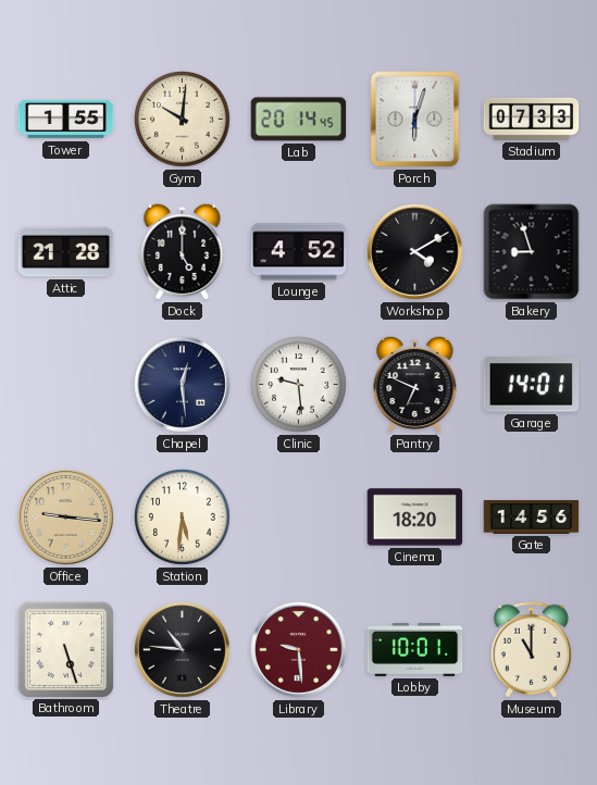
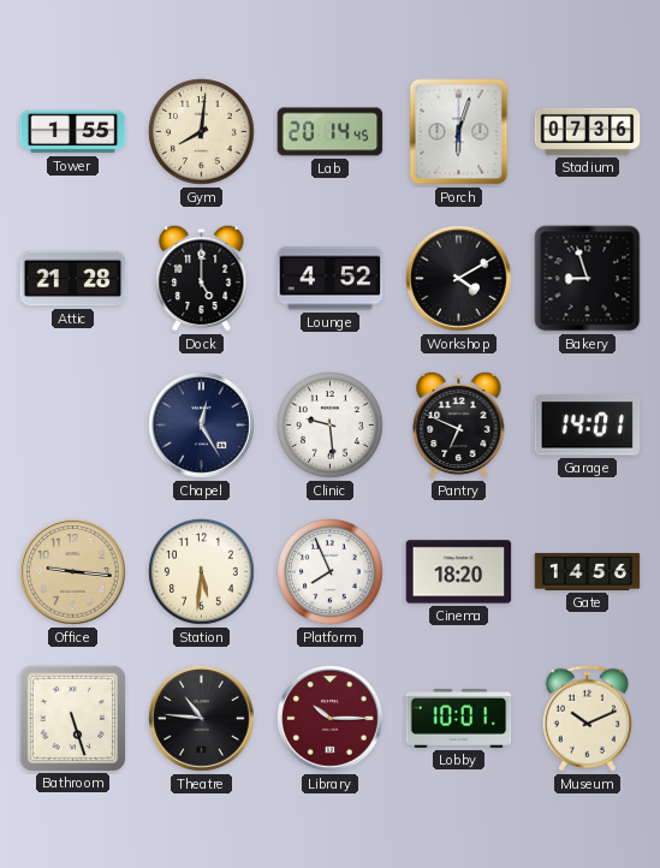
Gym: 10:01 -> 8:01
Stadium: 07:33 -> 07:36
Chapel: 12:29 -> 12:25
Platform: none -> 7:56
Library: 9:29 -> 10:15
Museum: 11:00 -> 10:11
